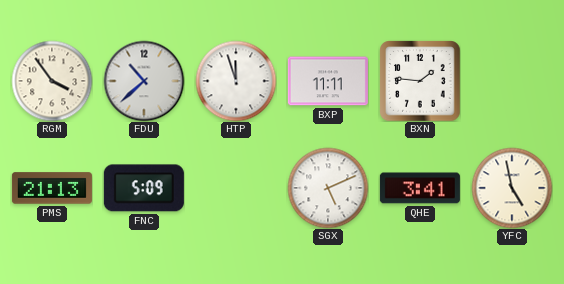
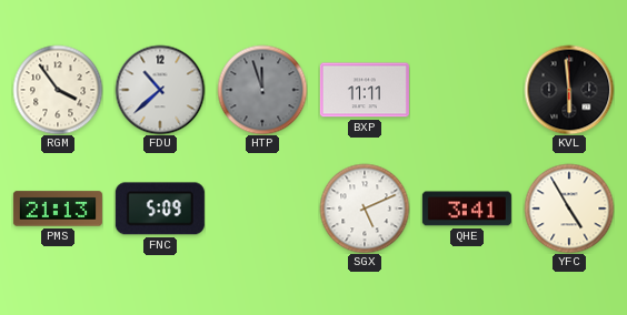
HTP dial: white -> grey
BXN: 1:46 -> none
KVL: none -> 5:59
YFC: 4:58 -> 4:55
